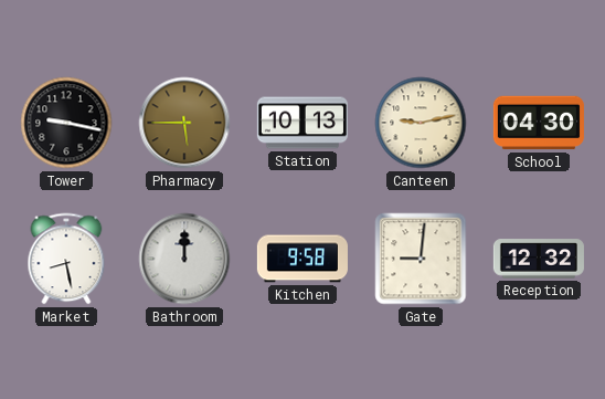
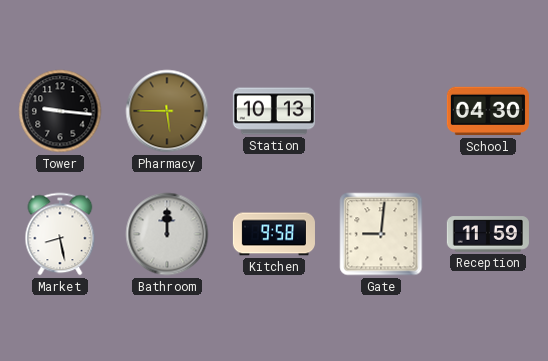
Tower: 9:17 -> 9:16
Canteen: 9:13 -> none
Reception: 12:32 -> 11:59
